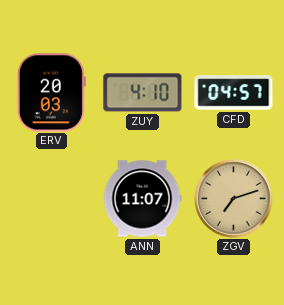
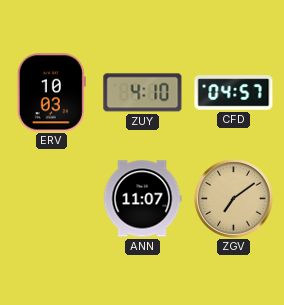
ERV: 20:03 -> 10:03
ZGV: 7:12 -> 7:09
